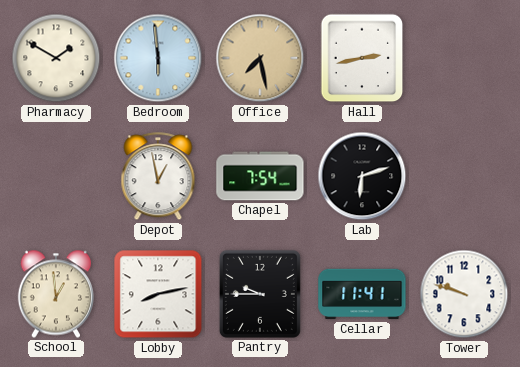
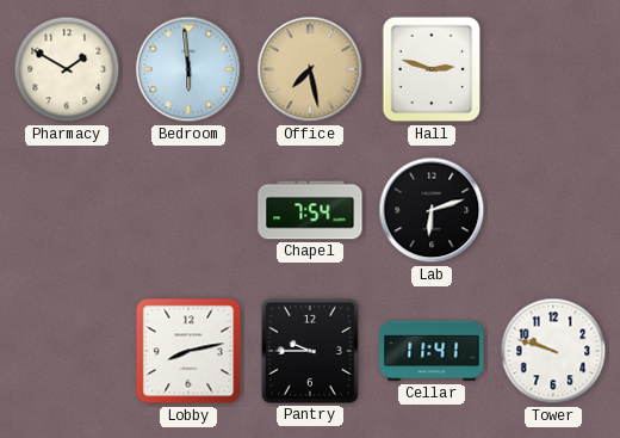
Hall: 2:43 -> 2:48
Depot: 12:58 -> none
School: 12:59 -> none
